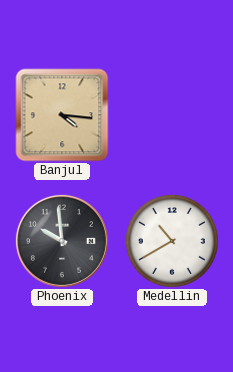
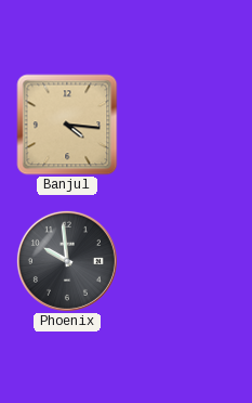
Medellin: 10:40 -> none
